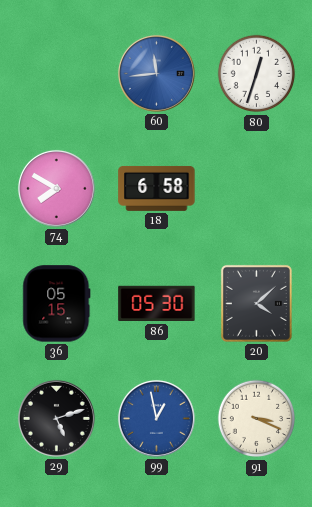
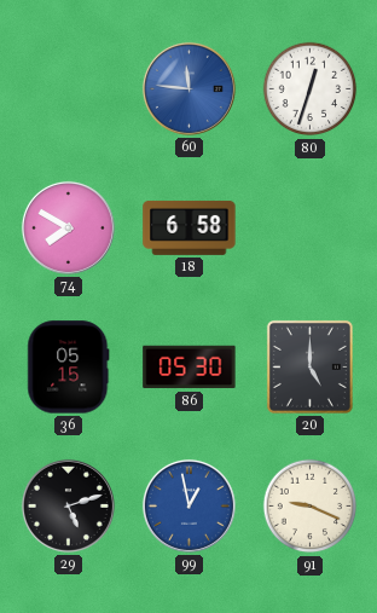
60: 11:44 -> 11:46
20: 4:08 -> 5:00
91: 3:19 -> 9:19
